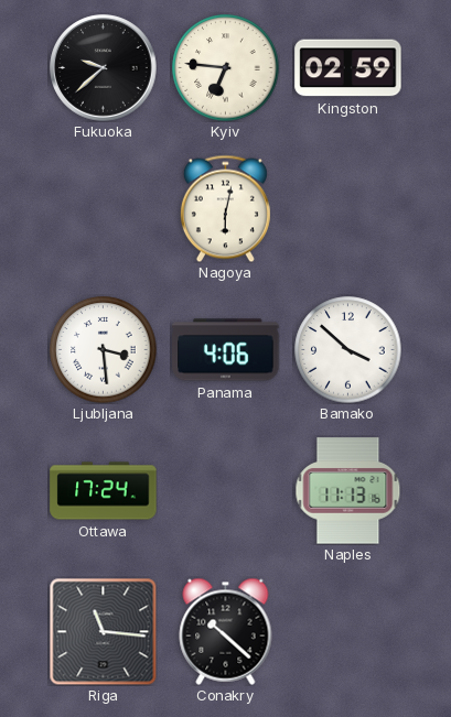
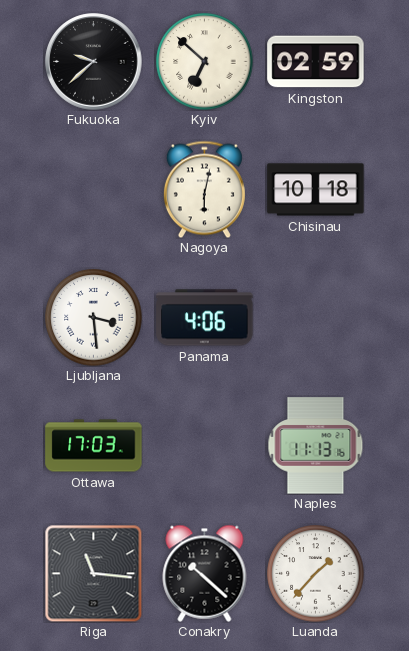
Kyiv: 6:46 -> 6:52
Chisinau: none -> 10:18
Bamako: 3:52 -> none
Ottawa: 17:24 -> 17:03
Luanda: none -> 1:37
